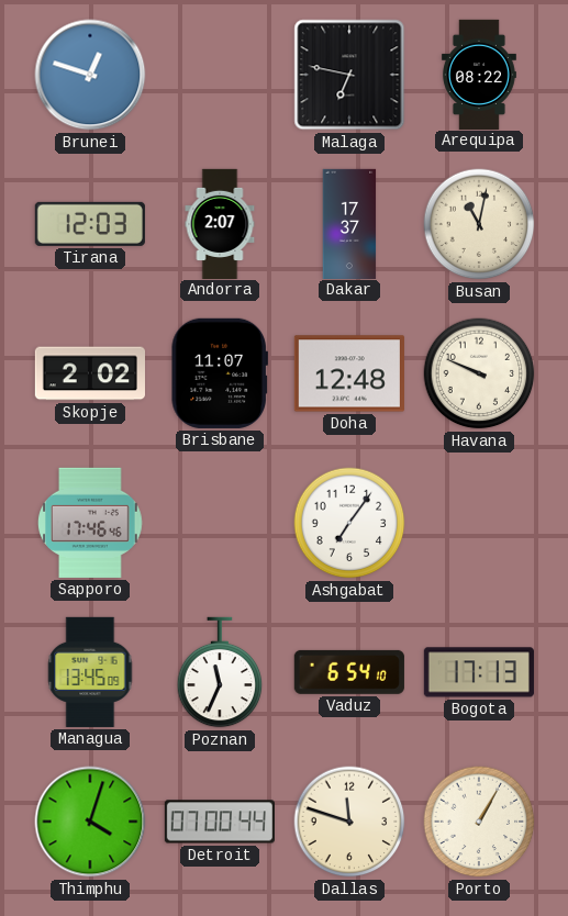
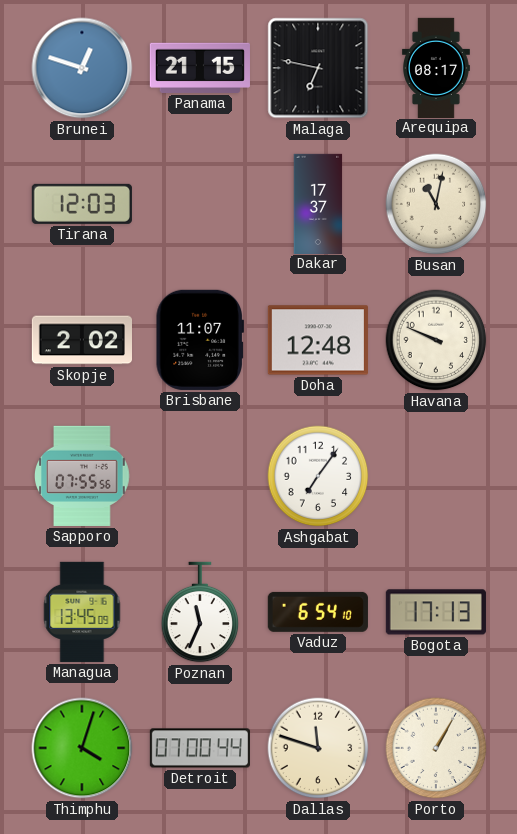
Panama: none -> 21:15
Arequipa: 08:22 -> 08:17
Andorra: 2:07 -> none
Sapporo: 17:46 -> 07:55
